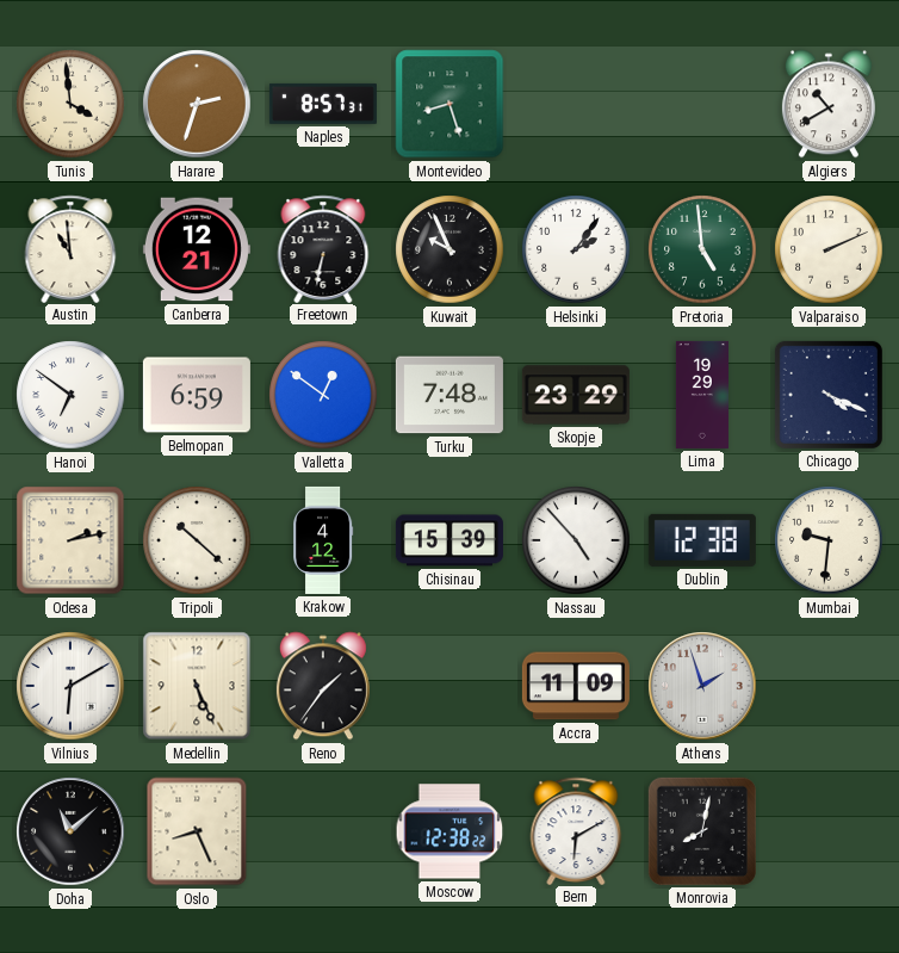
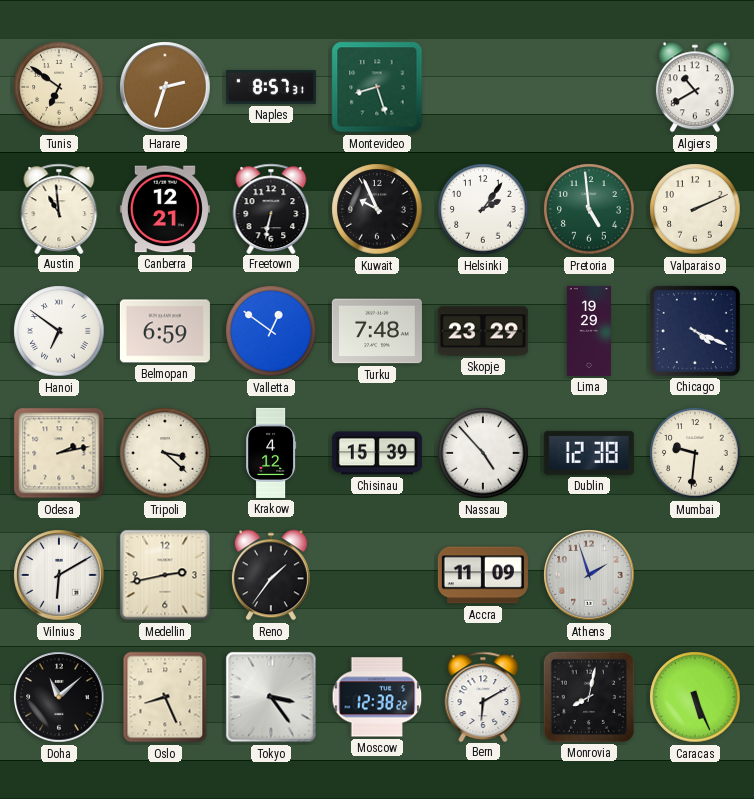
Tunis: 3:59 -> 6:51
Tripoli: 10:22 -> 3:22
Medellin: 5:26 -> 2:43
Tokyo: none -> 3:24
Caracas: none -> 5:26
